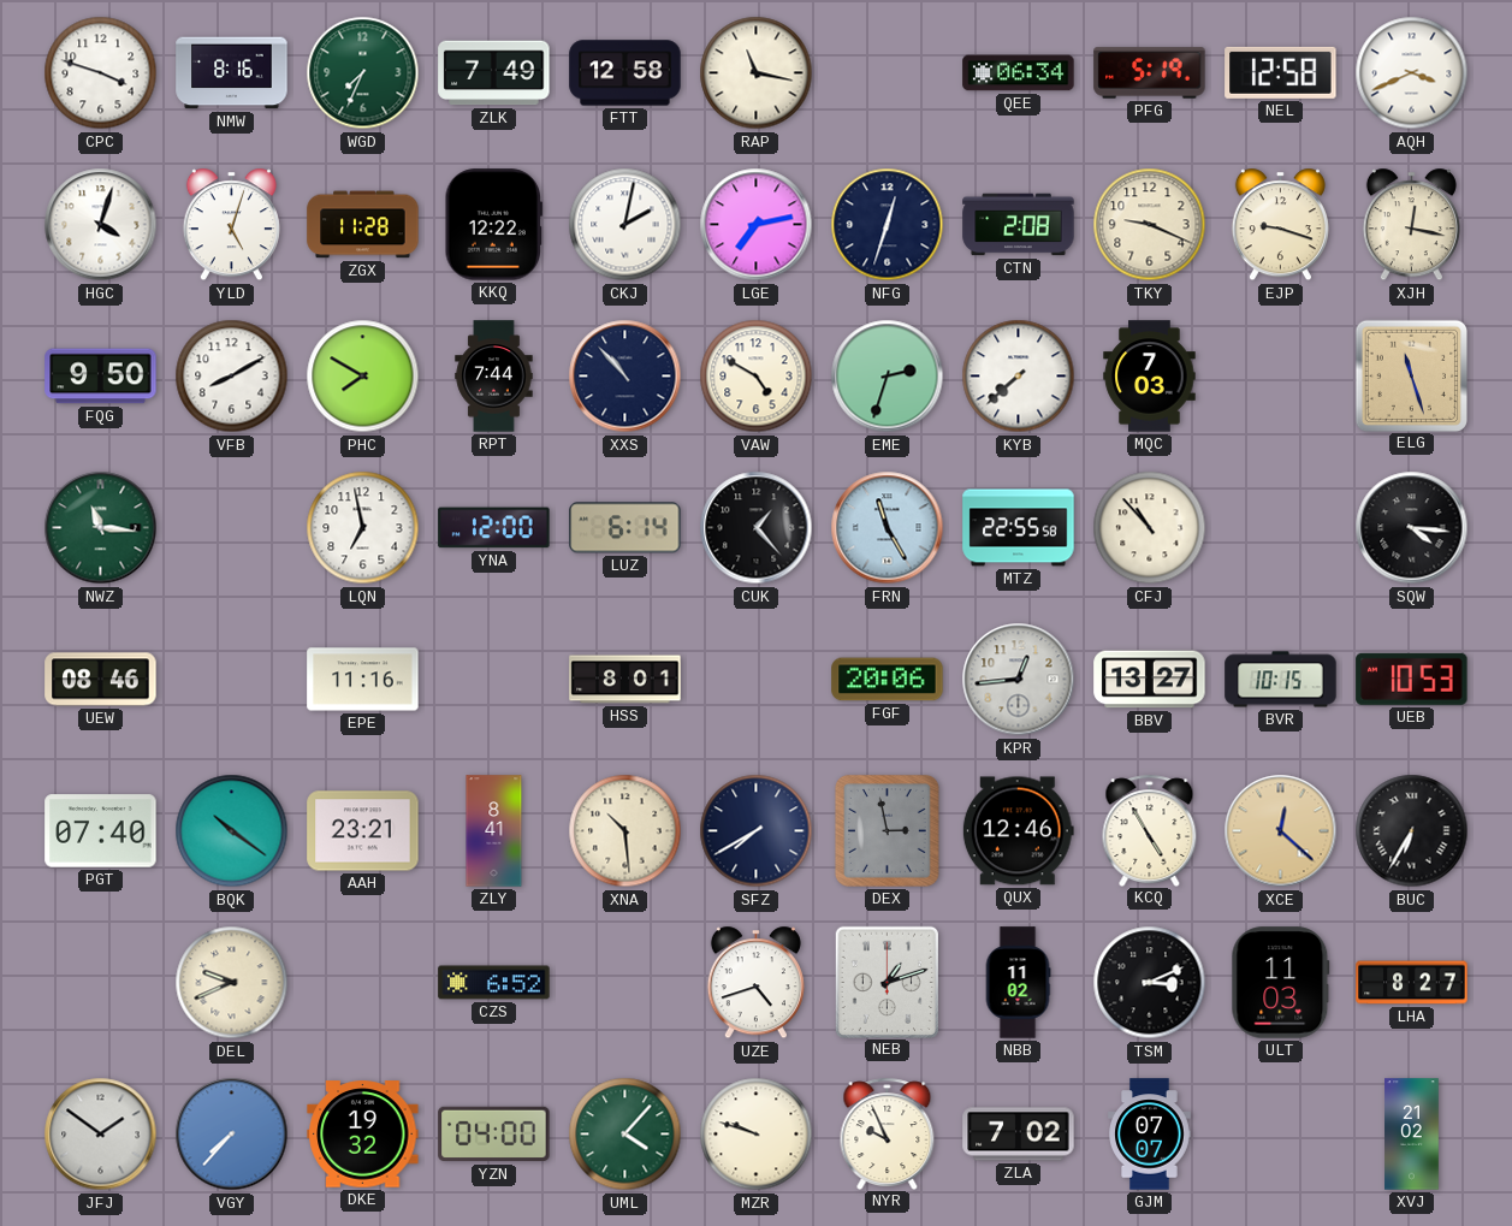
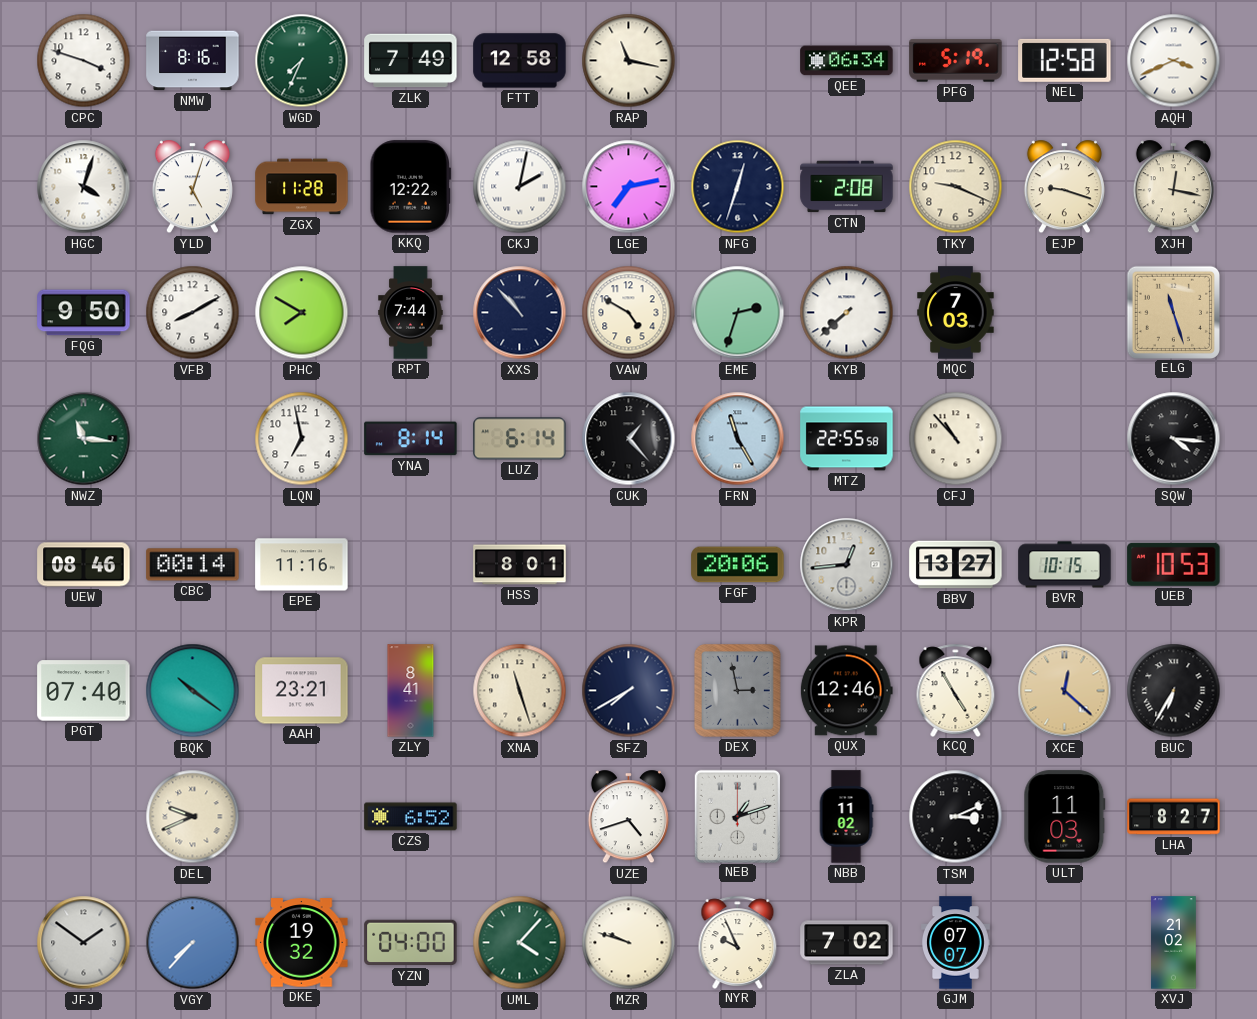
YNA: 12:00 -> 8:14
CBC: none -> 00:14
XNA: 10:29 -> 11:27
